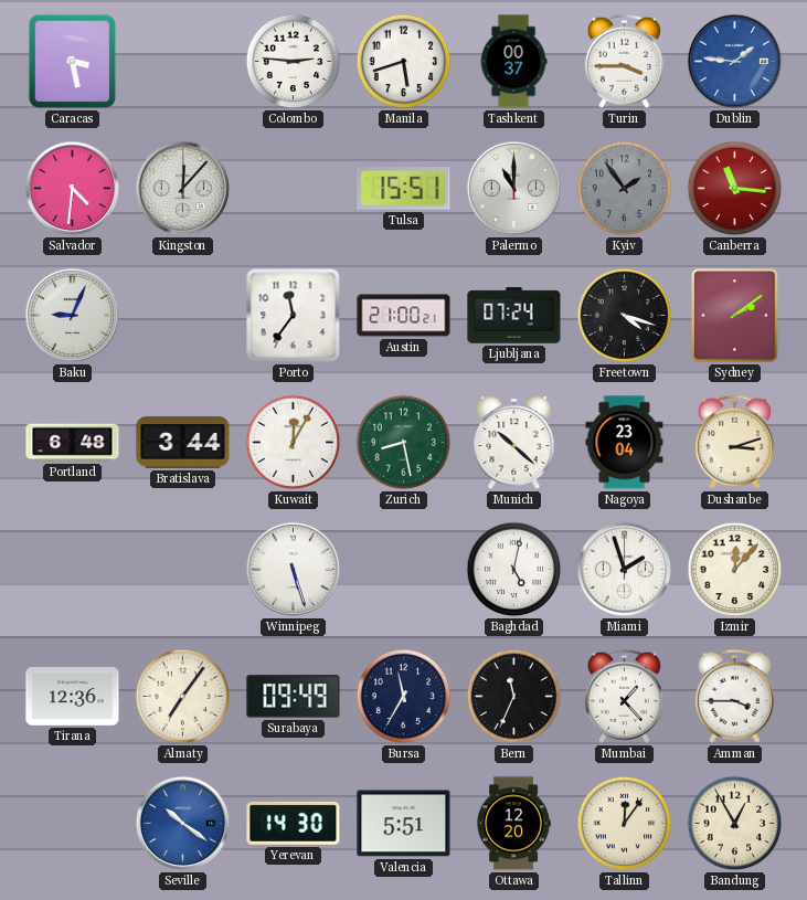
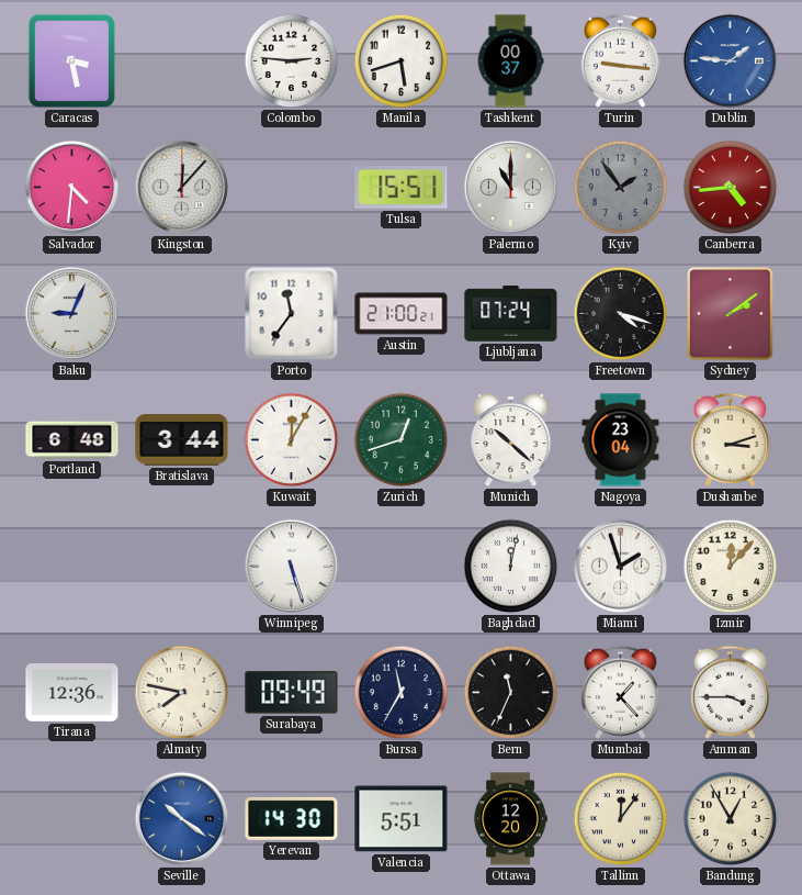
Turin: 3:45 -> 9:16
Canberra: 11:16 -> 4:44
Zurich: 8:28 -> 12:42
Baghdad: 5:02 -> 12:02
Almaty: 7:06 -> 7:47
